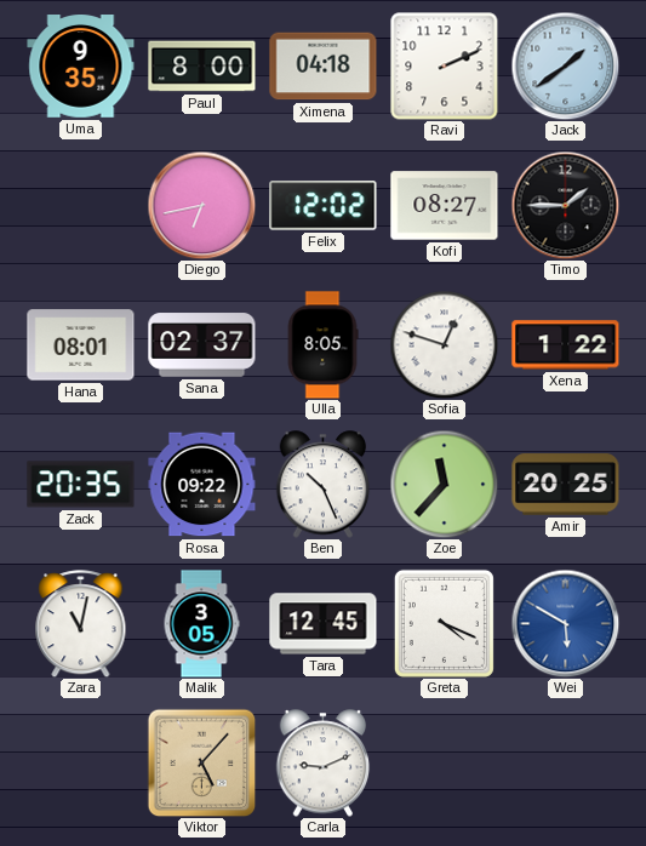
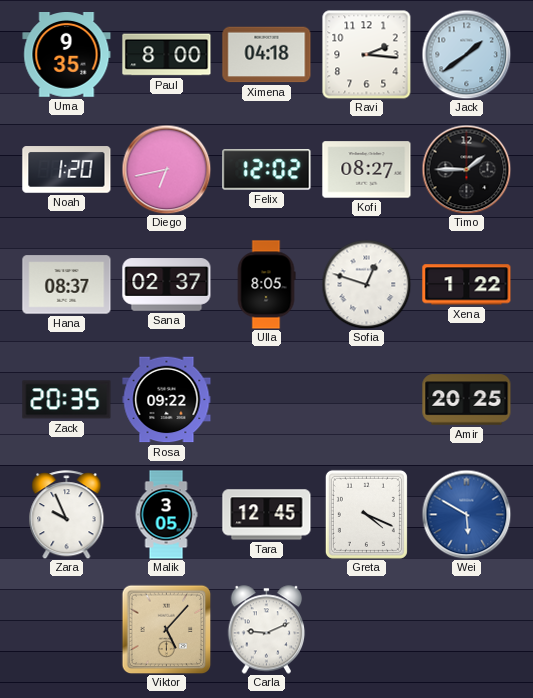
Ravi: 2:11 -> 2:16
Noah: none -> 1:20
Hana: 08:01 -> 08:37
Ben: 10:26 -> none
Zoe: 11:37 -> none
Zara: 11:02 -> 9:56
